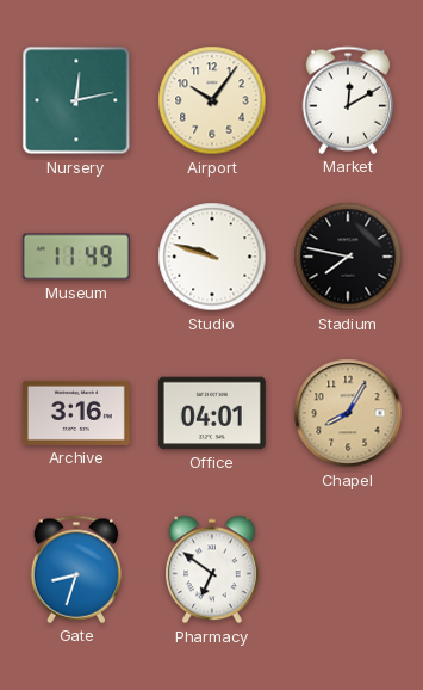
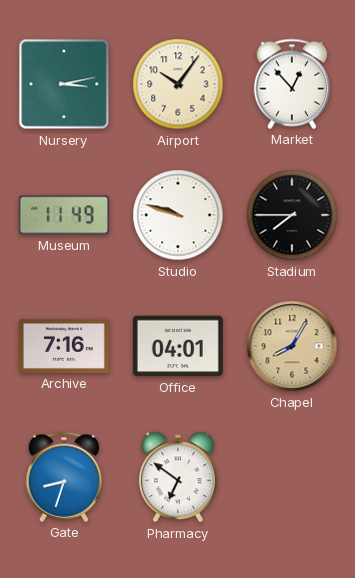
Nursery: 12:13 -> 3:13
Market: 12:10 -> 12:53
Stadium: 7:47 -> 7:45
Archive: 3:16 -> 7:16
